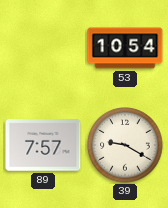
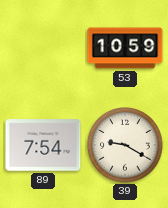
53: 10:54 -> 10:59
89: 7:57 -> 7:54
